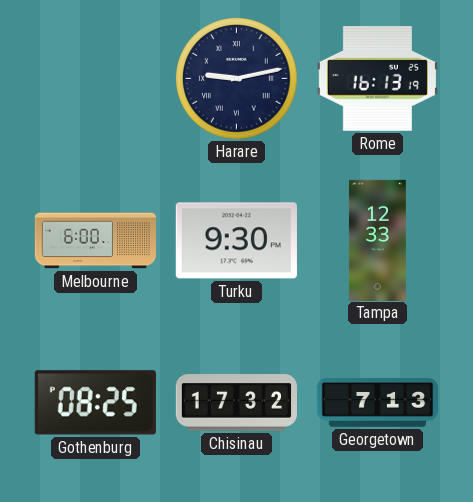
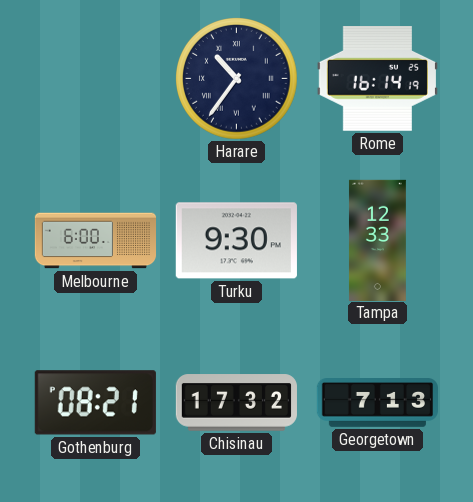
Harare: 9:13 -> 10:36
Rome: 16:13 -> 16:14
Gothenburg: 08:25 -> 08:21
